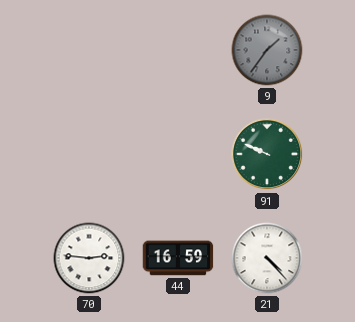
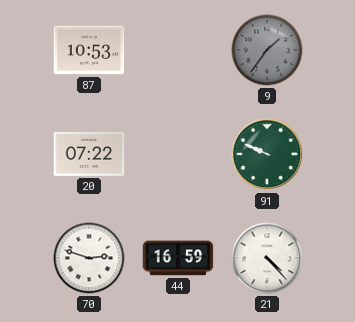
87: none -> 10:53
20: none -> 07:22
70: 2:46 -> 2:48
